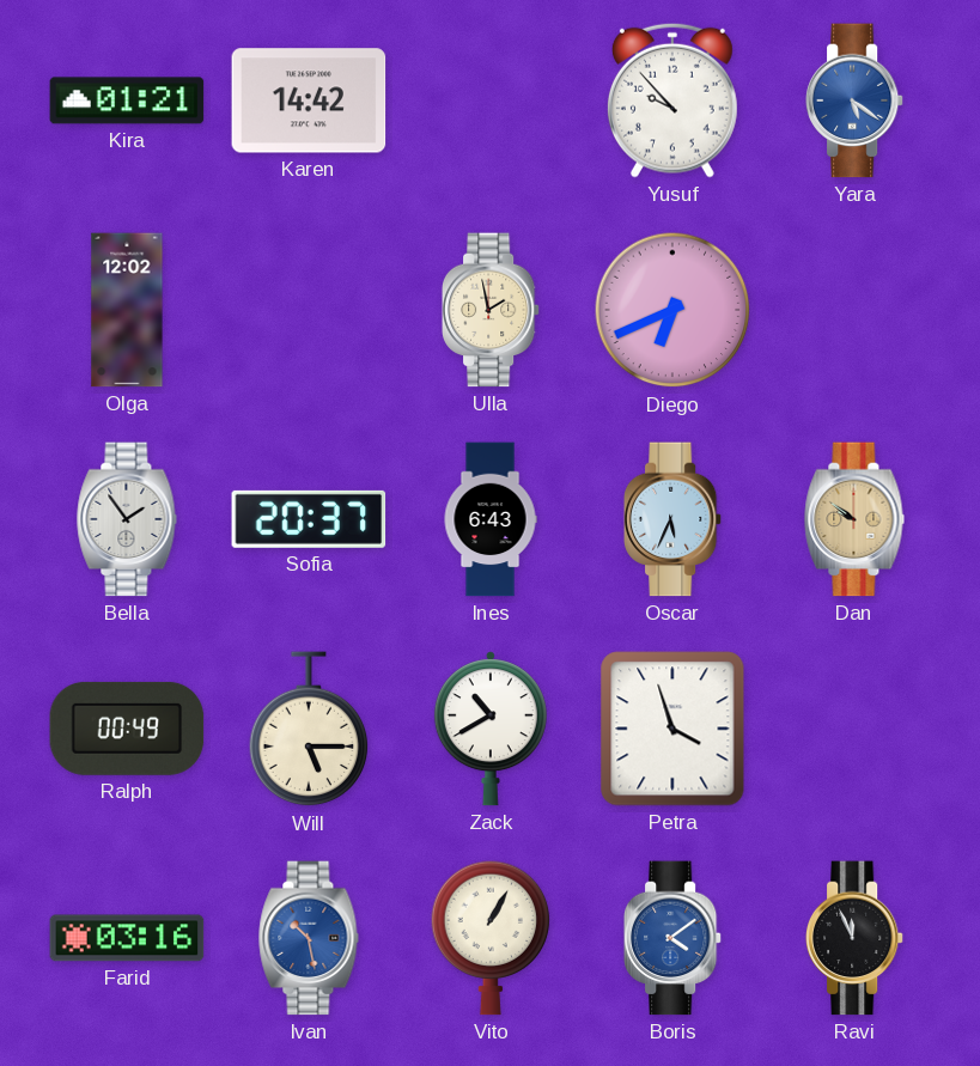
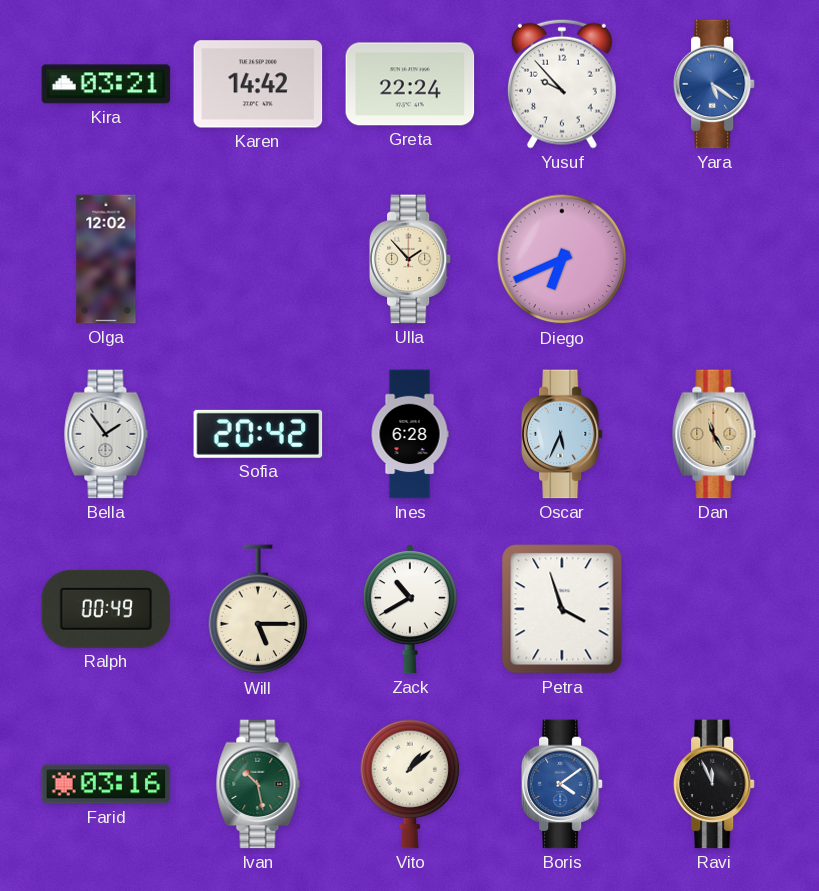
Kira: 01:21 -> 03:21
Greta: none -> 22:24
Ulla: 1:58 -> 1:53
Sofia: 20:37 -> 20:42
Ines: 6:43 -> 6:28
Dan: 9:51 -> 11:25
Ivan dial: blue -> green
Vito: 1:05 -> 1:08
